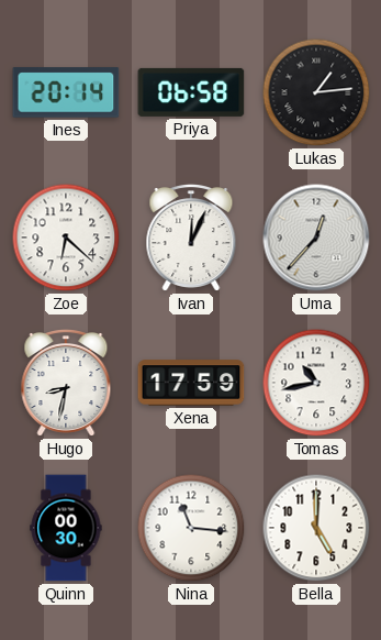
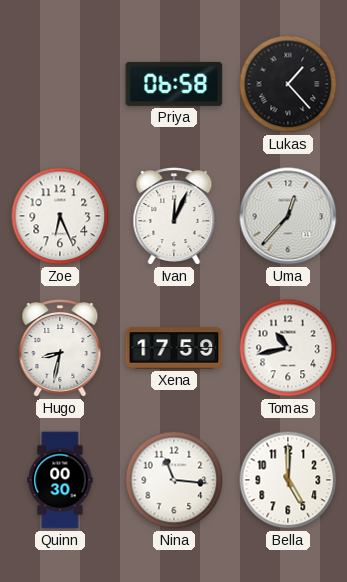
Ines: 20:14 -> none
Lukas: 1:14 -> 1:23
Zoe: 6:22 -> 6:26
